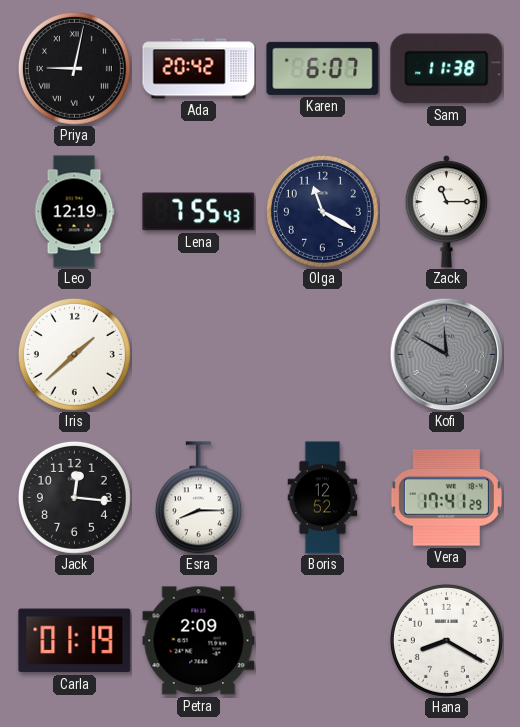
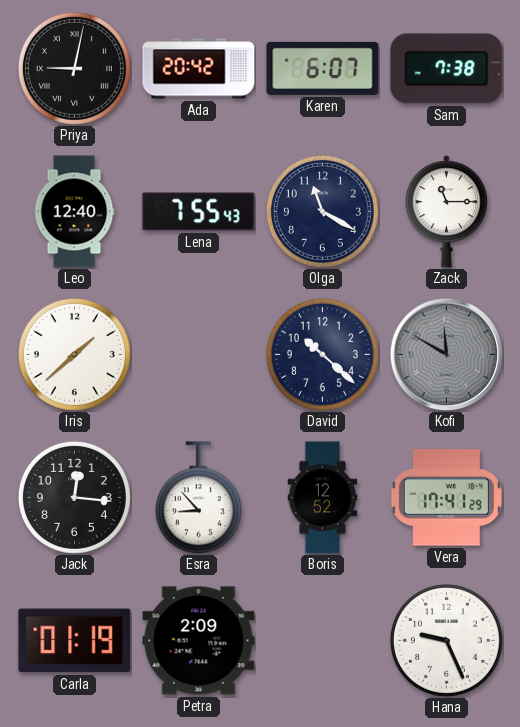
Sam: 11:38 -> 7:38
Leo: 12:19 -> 12:40
David: none -> 10:22
Esra: 8:15 -> 8:53
Hana: 8:20 -> 9:26
